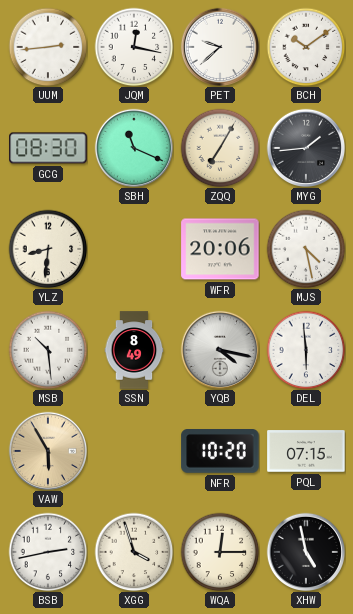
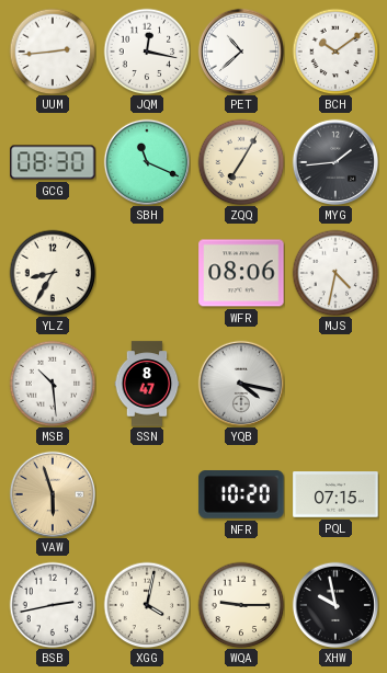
PET: 9:38 -> 10:38
YLZ: 8:31 -> 8:35
WFR: 20:06 -> 08:06
MJS: 4:28 -> 4:32
SSN: 8:49 -> 8:47
DEL: 5:59 -> none
VAW: 5:55 -> 5:57
XGG: 3:57 -> 4:02
WQA: 12:15 -> 9:15
XHW: 4:58 -> 9:58
